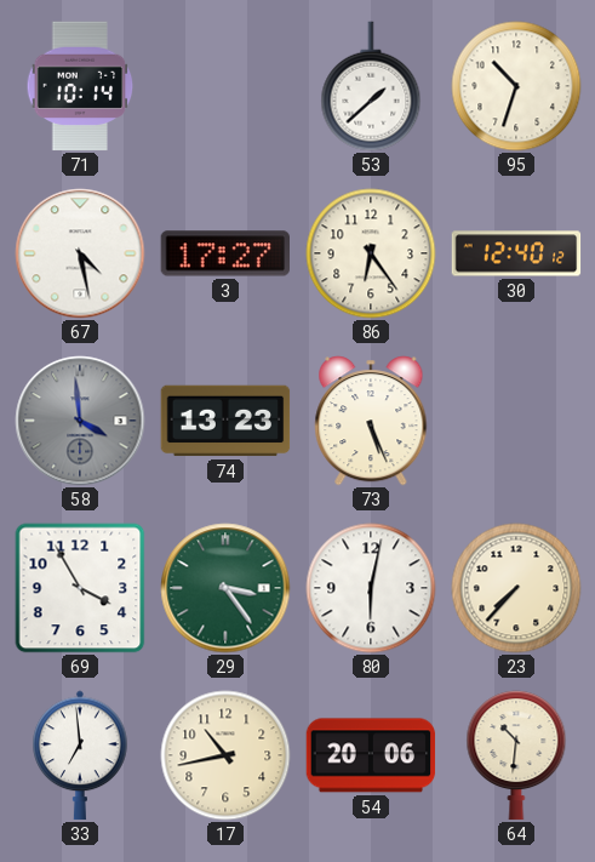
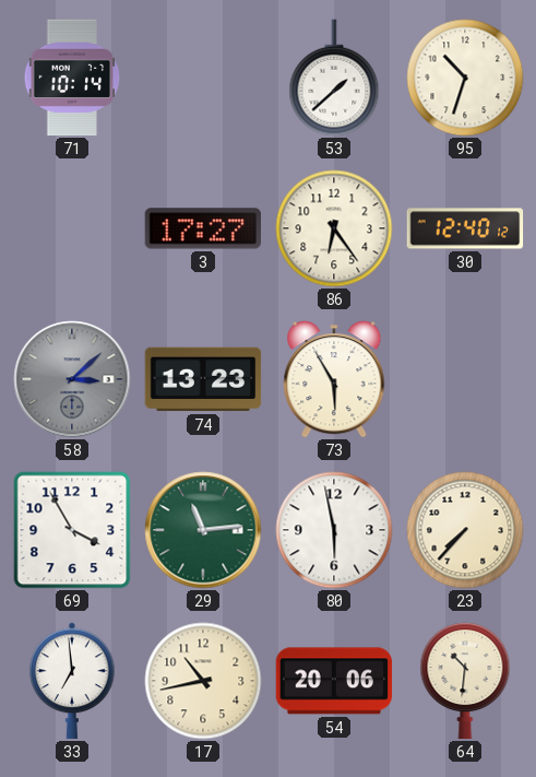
67: 4:28 -> none
58: 3:59 -> 3:08
73: 5:26 -> 5:55
29: 3:24 -> 11:14
80: 6:02 -> 5:58
